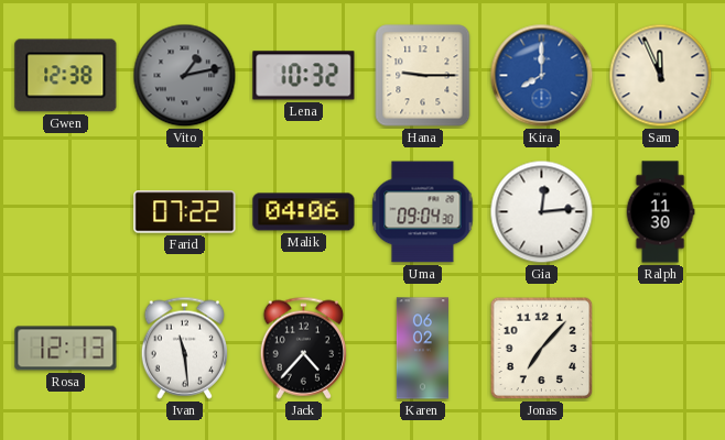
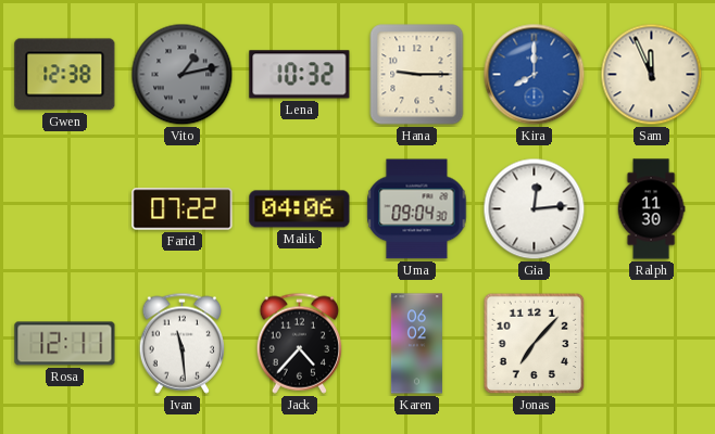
Rosa: 12:13 -> 12:11
